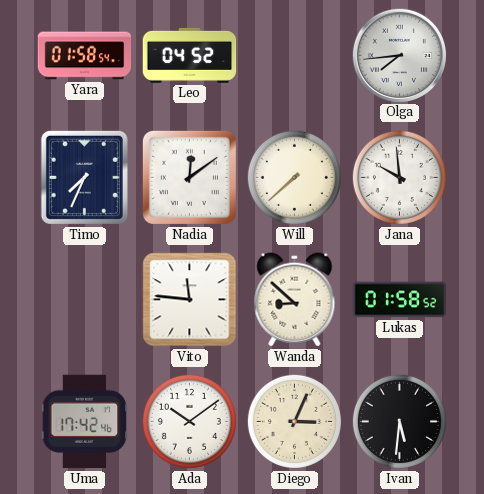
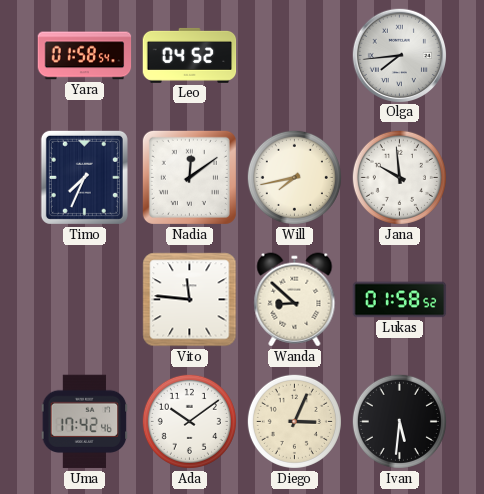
Will: 7:38 -> 7:43
